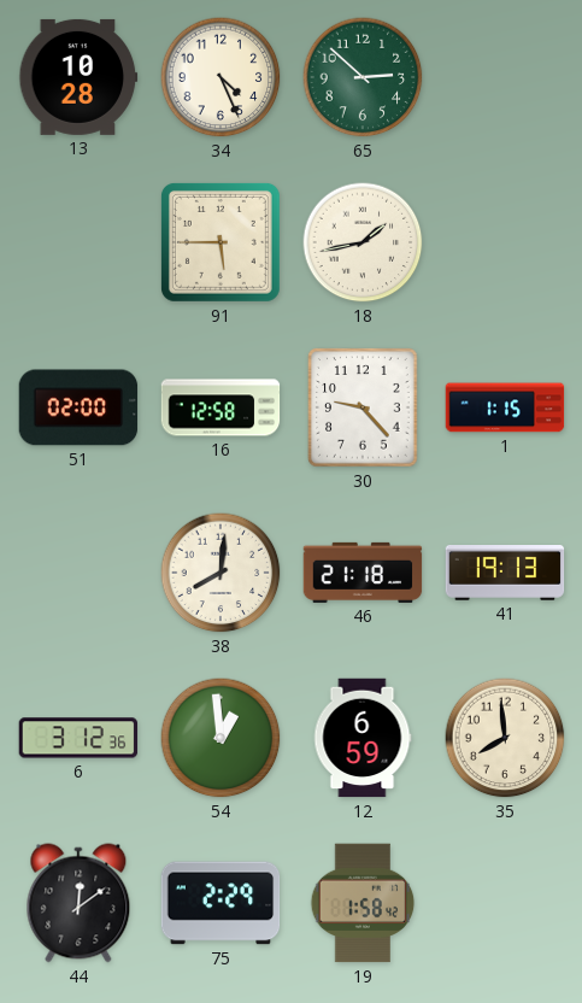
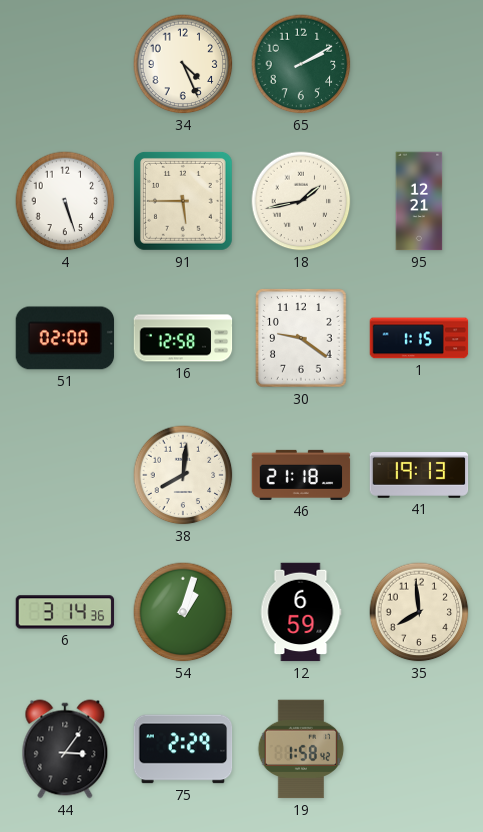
13: 10:28 -> none
65: 2:52 -> 2:10
4: none -> 5:27
95: none -> 12:21
30: 9:23 -> 9:21
6: 3:12 -> 3:14
54: 12:59 -> 1:03
44: 12:09 -> 3:06
